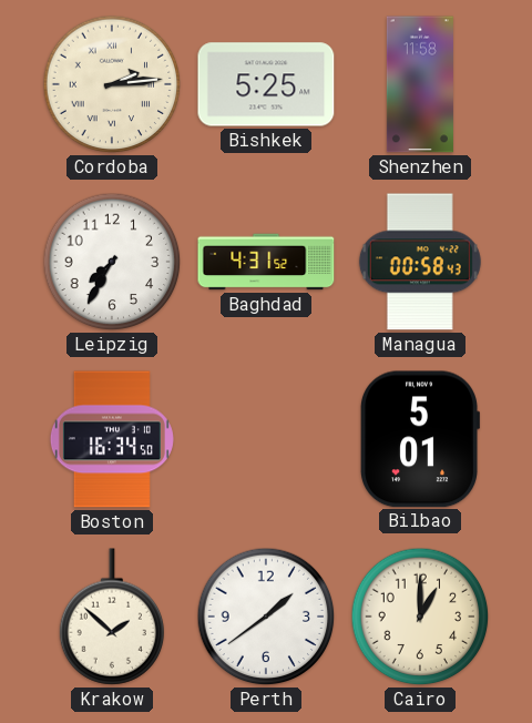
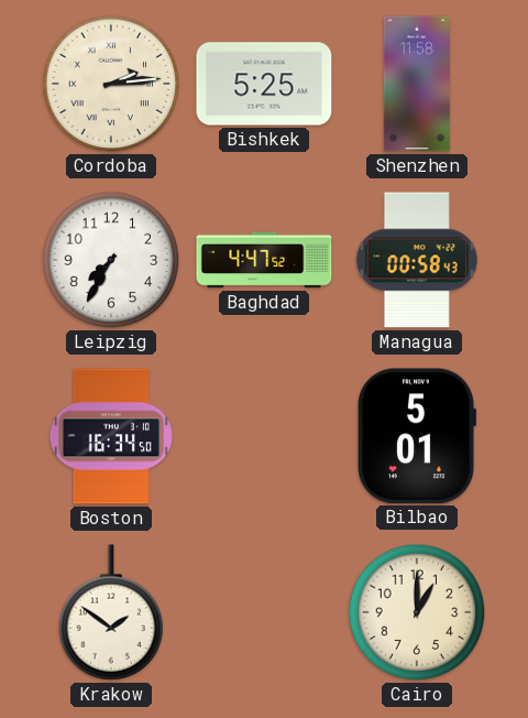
Baghdad: 4:31 -> 4:47
Krakow: 1:52 -> 1:51
Perth: 1:39 -> none
